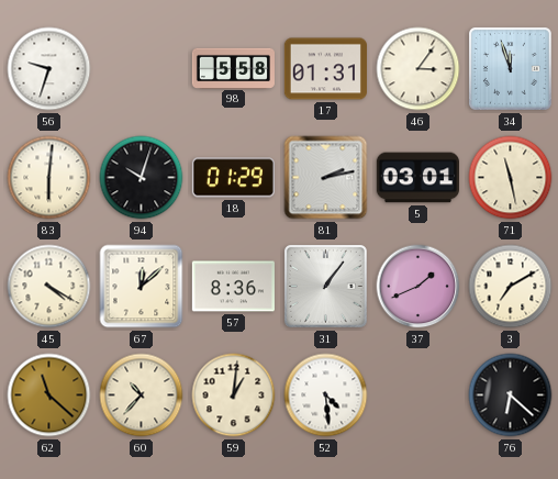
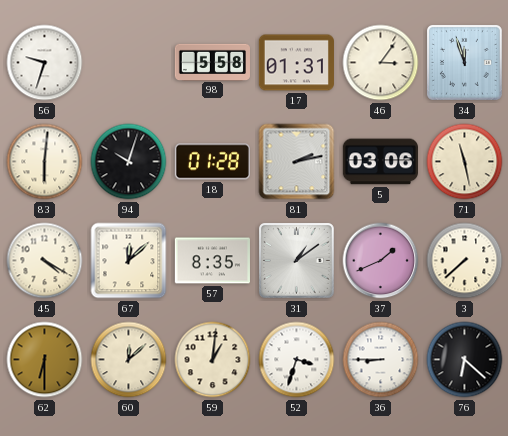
18: 01:29 -> 01:28
5: 03:01 -> 03:06
57: 8:36 -> 8:35
31: 1:06 -> 1:09
3: 7:10 -> 7:38
62: 11:22 -> 6:30
60: 10:37 -> 12:08
52: 4:29 -> 3:33
36: none -> 8:45
